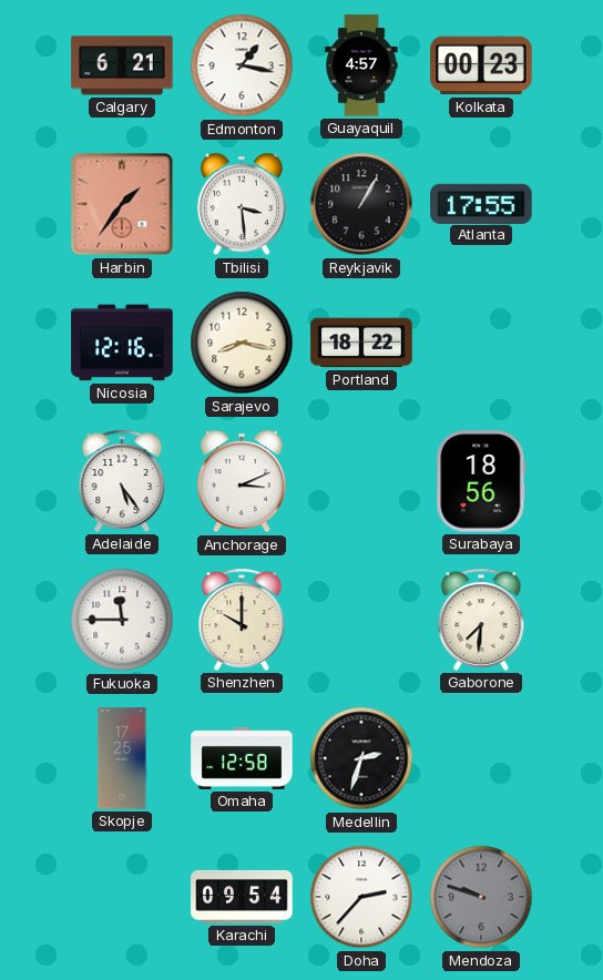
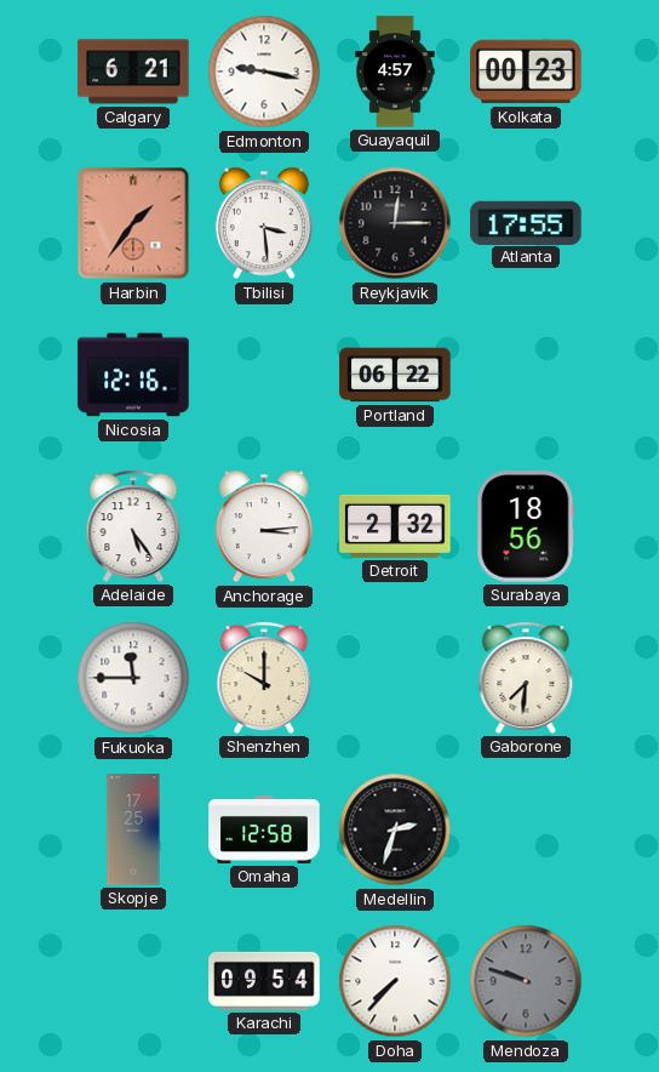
Edmonton: 1:17 -> 9:17
Reykjavik: 1:05 -> 12:15
Sarajevo: 8:17 -> none
Portland: 18:22 -> 06:22
Anchorage: 3:11 -> 3:14
Detroit: none -> 2:32
Doha: 2:37 -> 7:37
